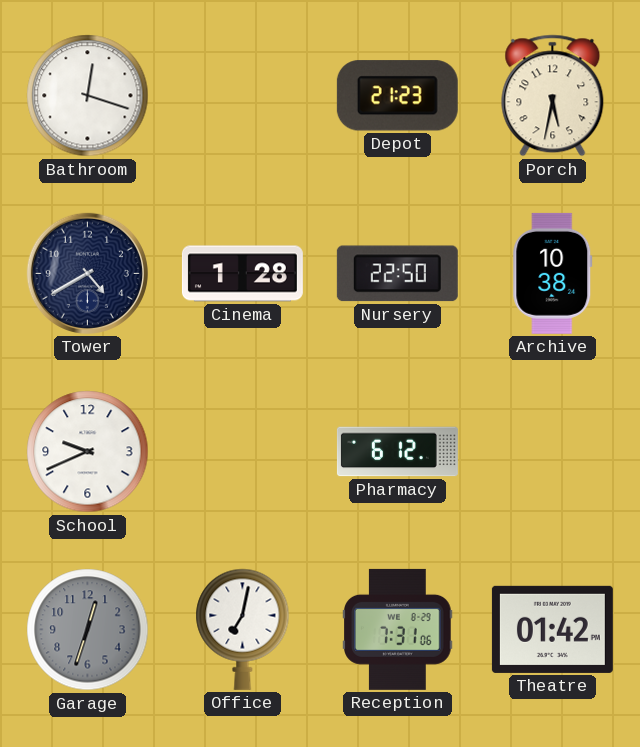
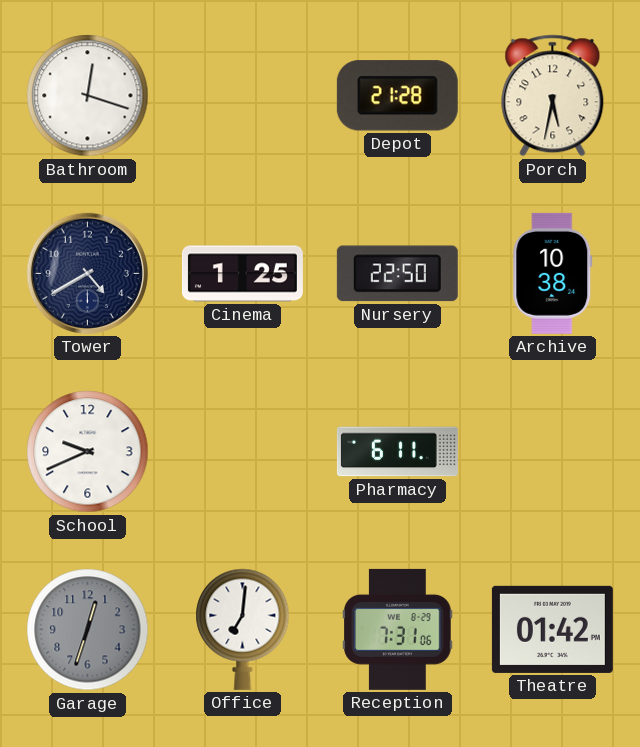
Depot: 21:23 -> 21:28
Cinema: 1:28 -> 1:25
Pharmacy: 6:12 -> 6:11
Office: 7:02 -> 7:01
